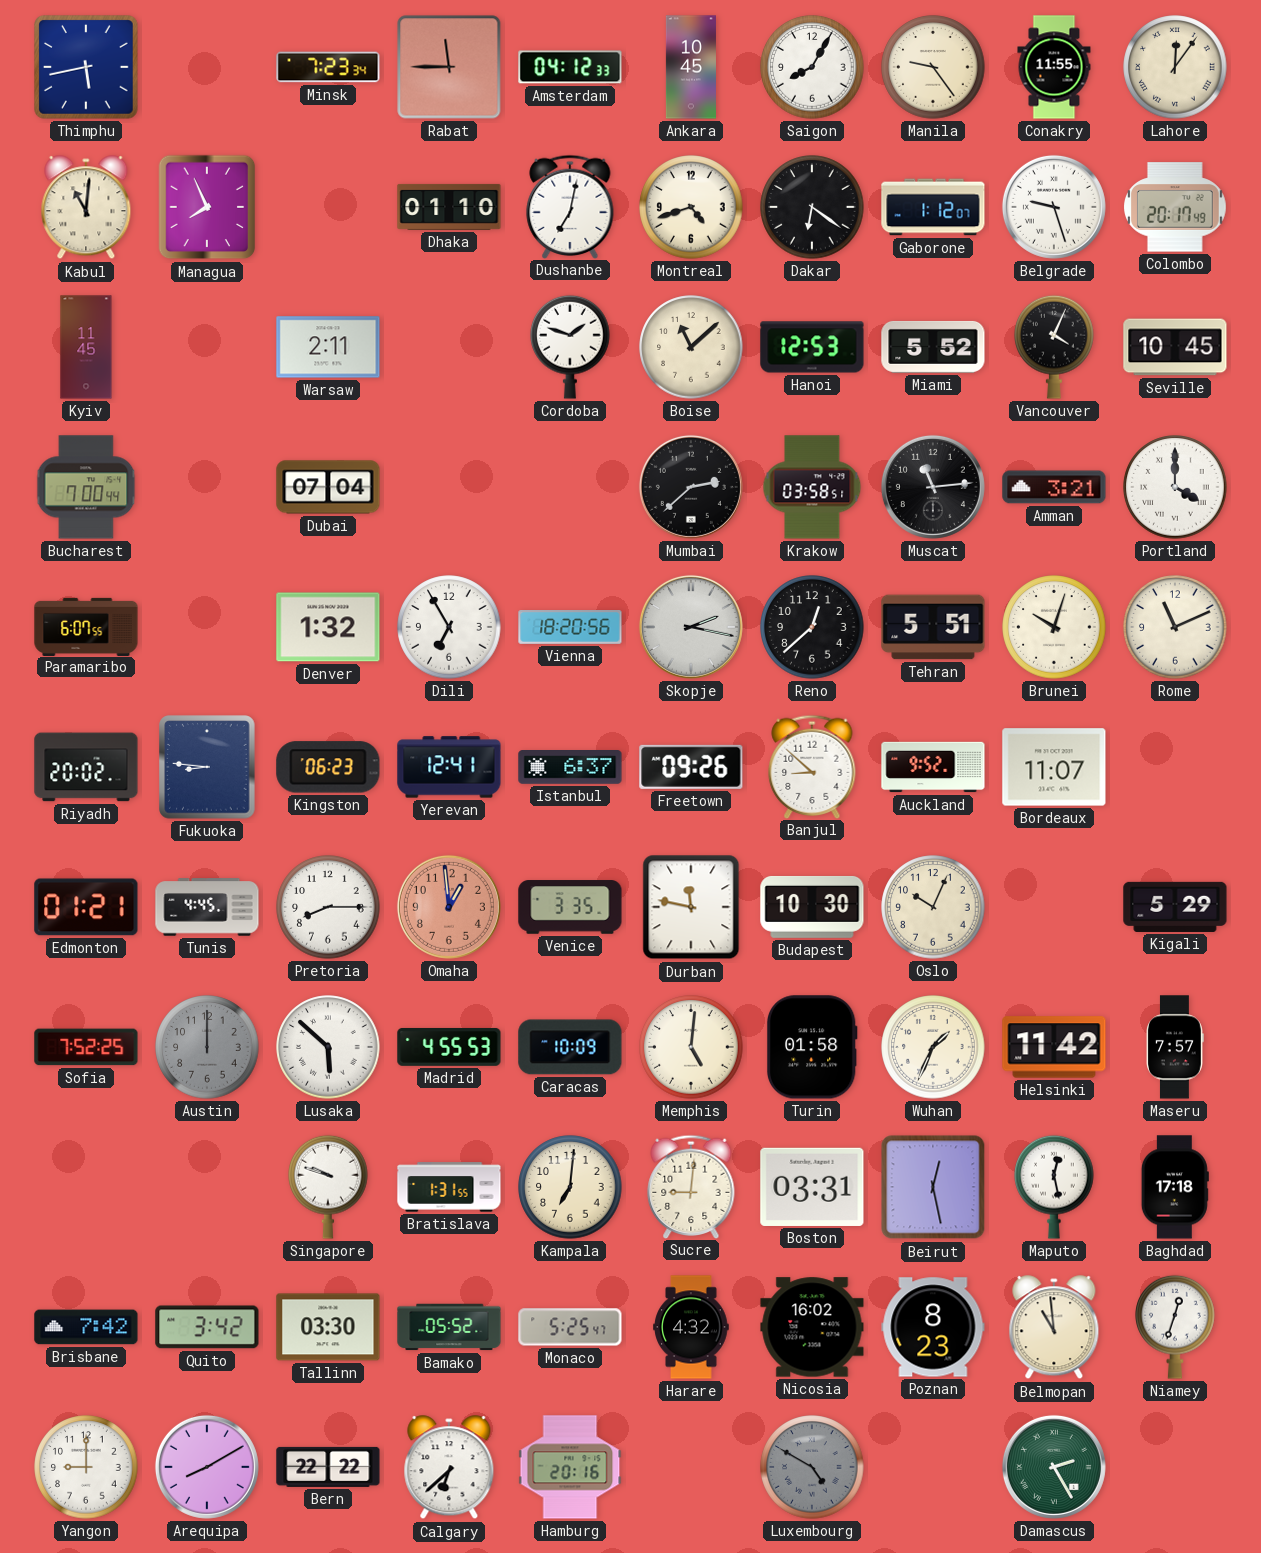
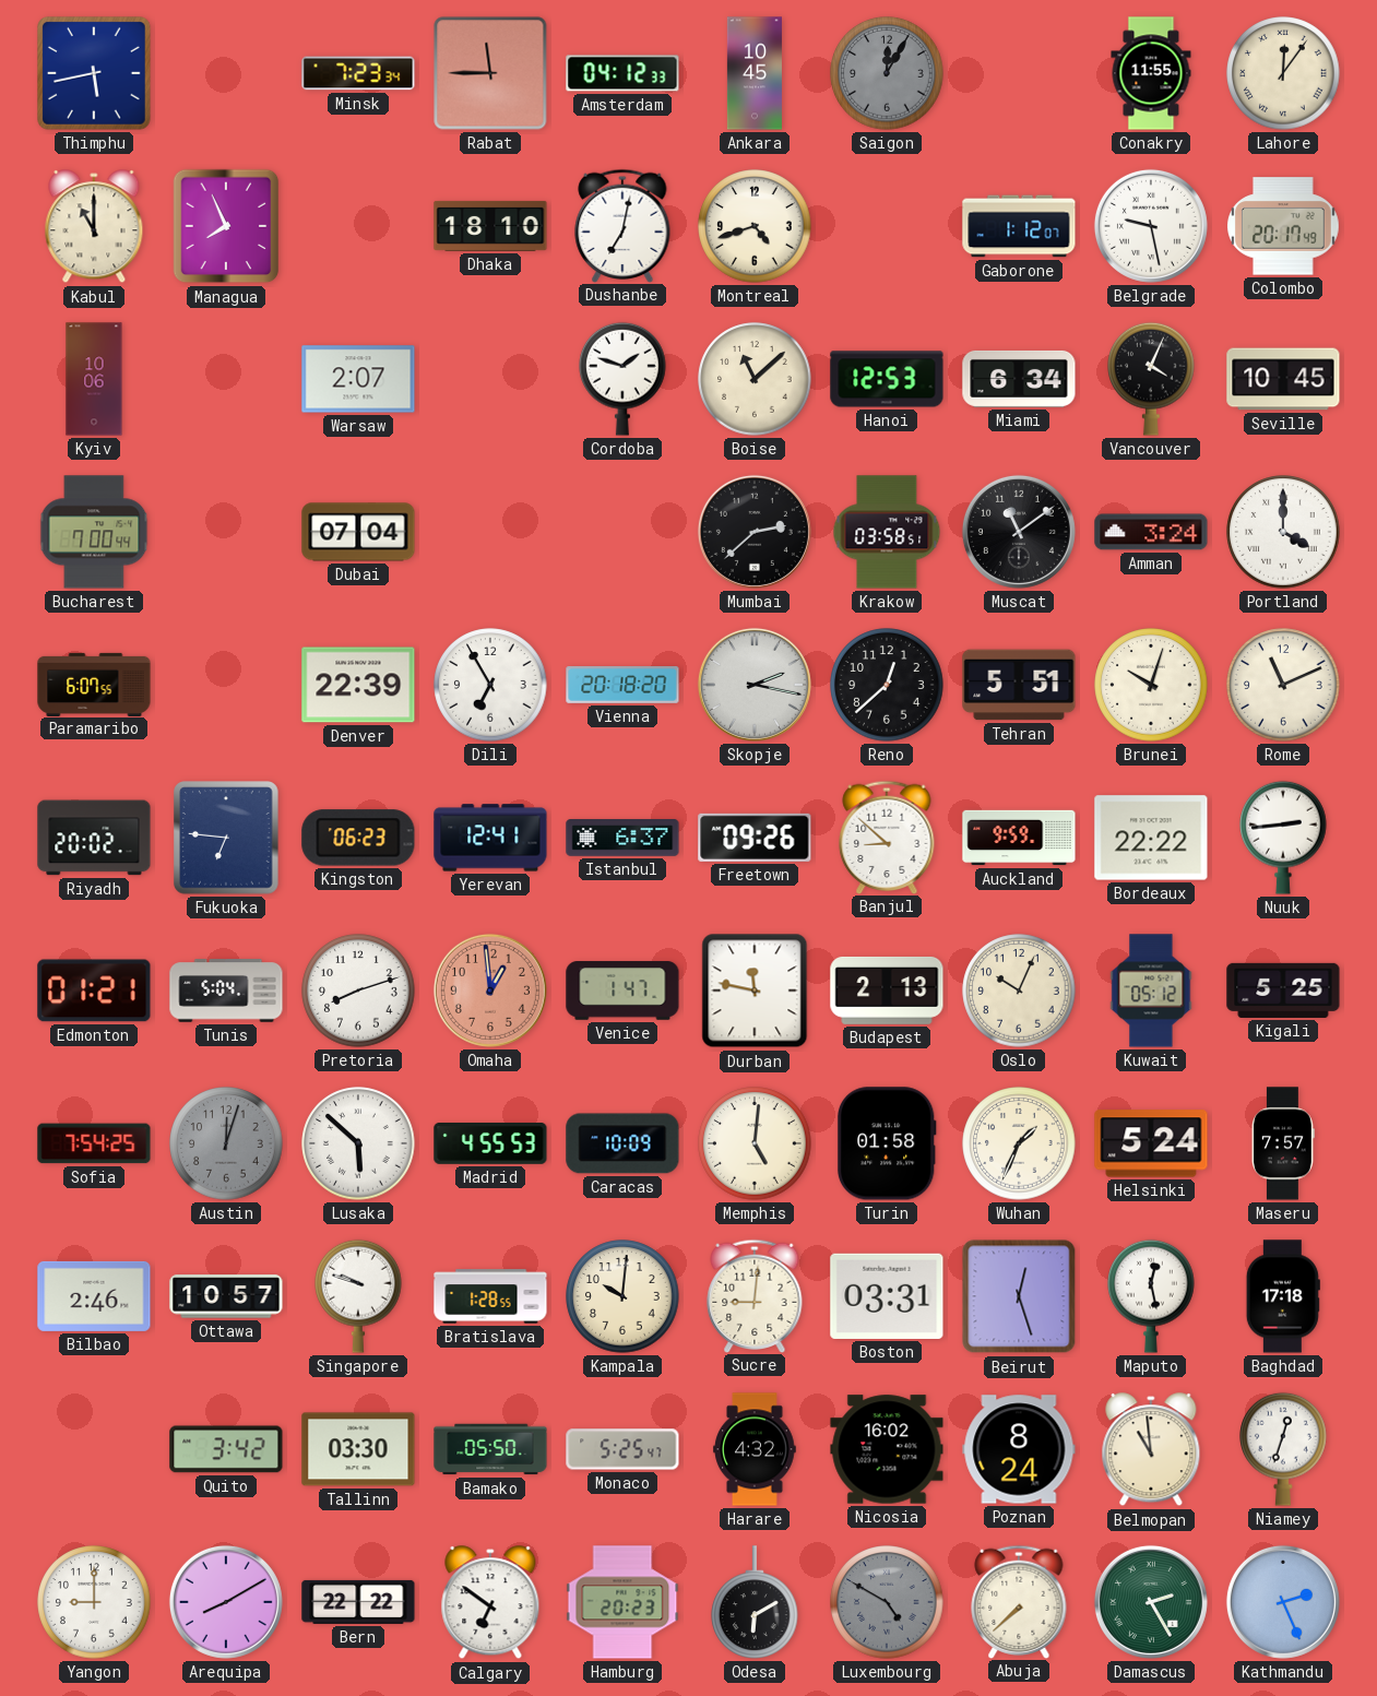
Saigon: 8:05 -> 12:05
Saigon dial: white -> grey
Manila: 9:24 -> none
Kabul: 11:01 -> 11:00
Dhaka: 01:10 -> 18:10
Dakar: 6:21 -> none
Belgrade: 9:27 -> 9:28
Kyiv: 11:45 -> 10:06
Warsaw: 2:11 -> 2:07
Miami: 5:52 -> 6:34
Muscat: 11:14 -> 11:09
Amman: 3:21 -> 3:24
Denver: 1:32 -> 22:39
Vienna: 18:20 -> 20:18
Fukuoka: 8:46 -> 6:46
Auckland: 9:52 -> 9:59
Bordeaux: 11:07 -> 22:22
Nuuk: none -> 2:44
Tunis: 4:45 -> 5:04
Pretoria: 8:15 -> 8:12
Venice: 3:35 -> 1:47
Budapest: 10:30 -> 2:13
Kuwait: none -> 05:12
Kigali: 5:29 -> 5:25
Sofia: 7:52 -> 7:54
Austin: 12:00 -> 12:03
Helsinki: 11:42 -> 5:24
Bilbao: none -> 2:46
Ottawa: none -> 10:57
Bratislava: 1:31 -> 1:28
Kampala: 7:01 -> 10:01
Beirut: 12:28 -> 12:27
Brisbane: 7:42 -> none
Bamako: 05:52 -> 05:50
Poznan: 8:23 -> 8:24
Calgary: 6:38 -> 6:51
Hamburg: 20:16 -> 20:23
Odesa: none -> 6:10
Abuja: none -> 7:38
Kathmandu: none -> 2:26
